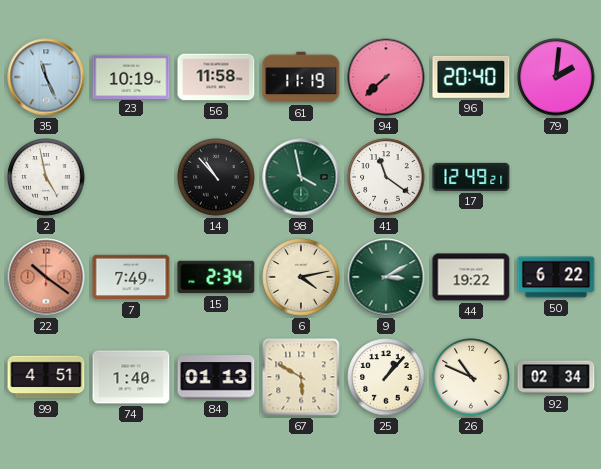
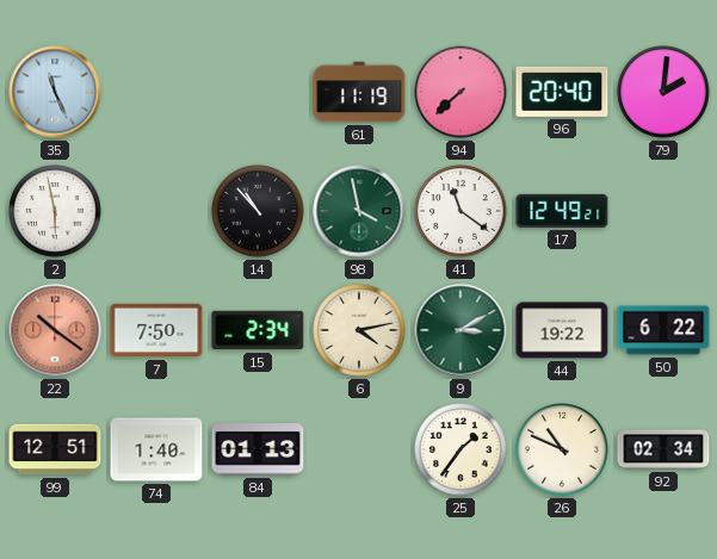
23: 10:19 -> none
56: 11:58 -> none
2: 4:58 -> 5:58
7: 7:49 -> 7:50
99: 4:51 -> 12:51
67: 5:50 -> none
25: 1:07 -> 1:36
